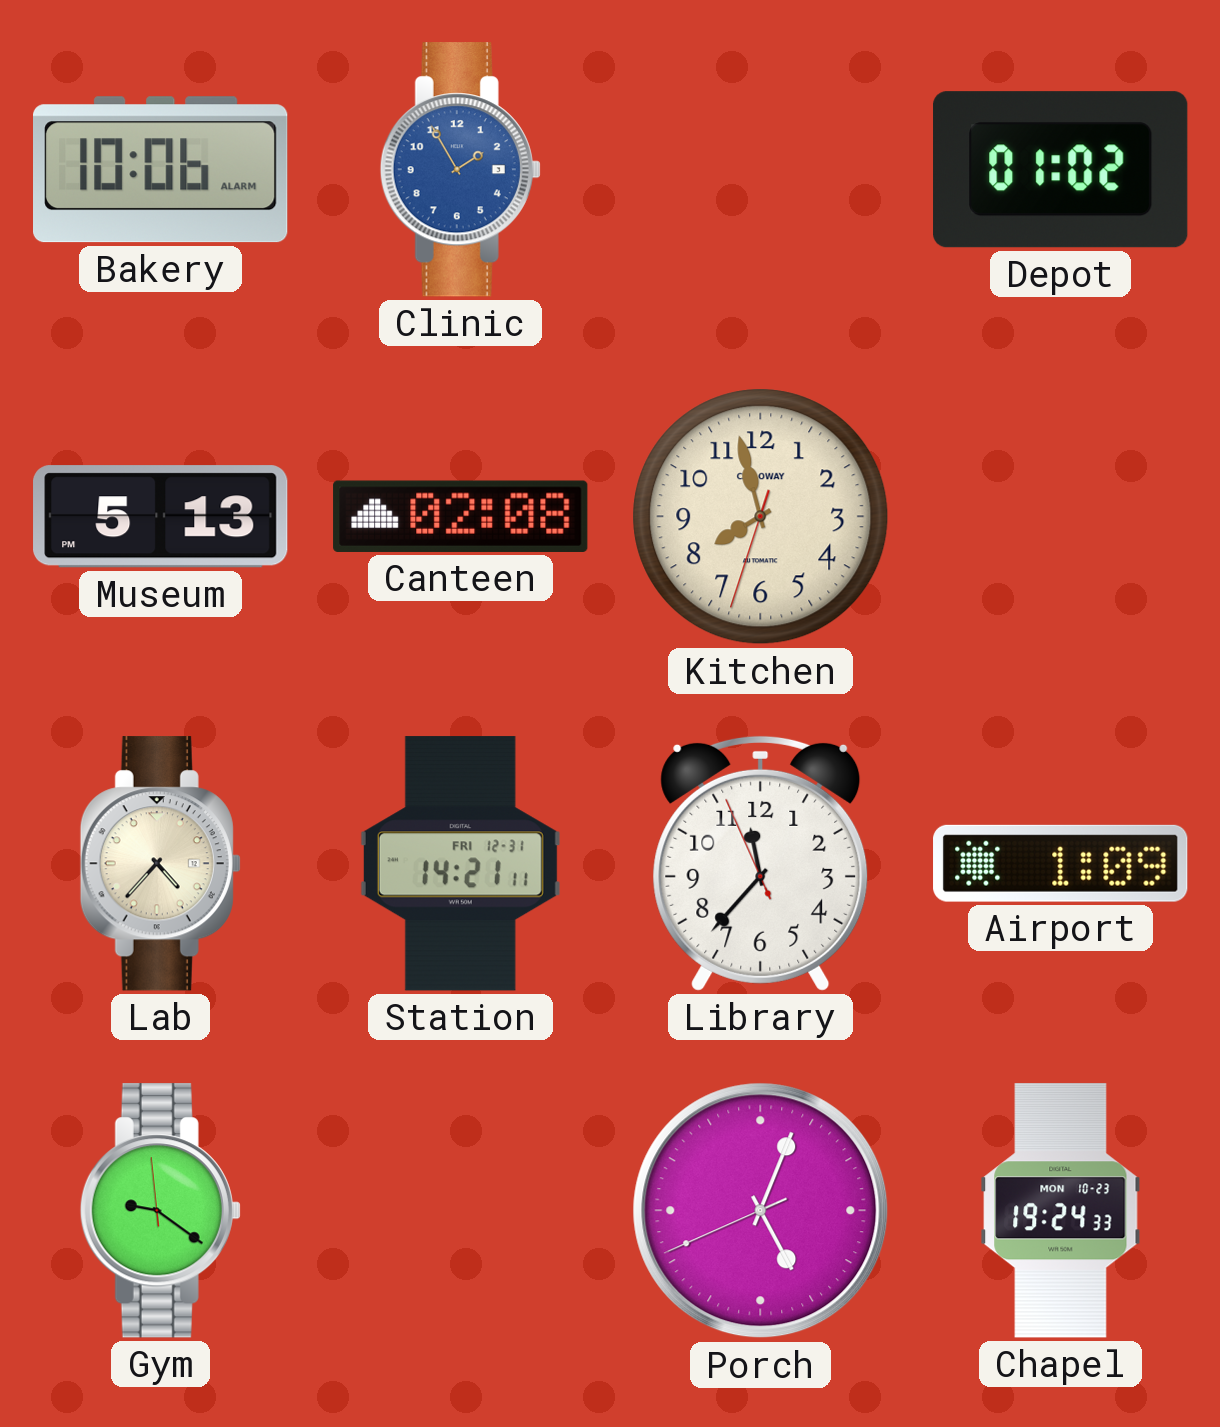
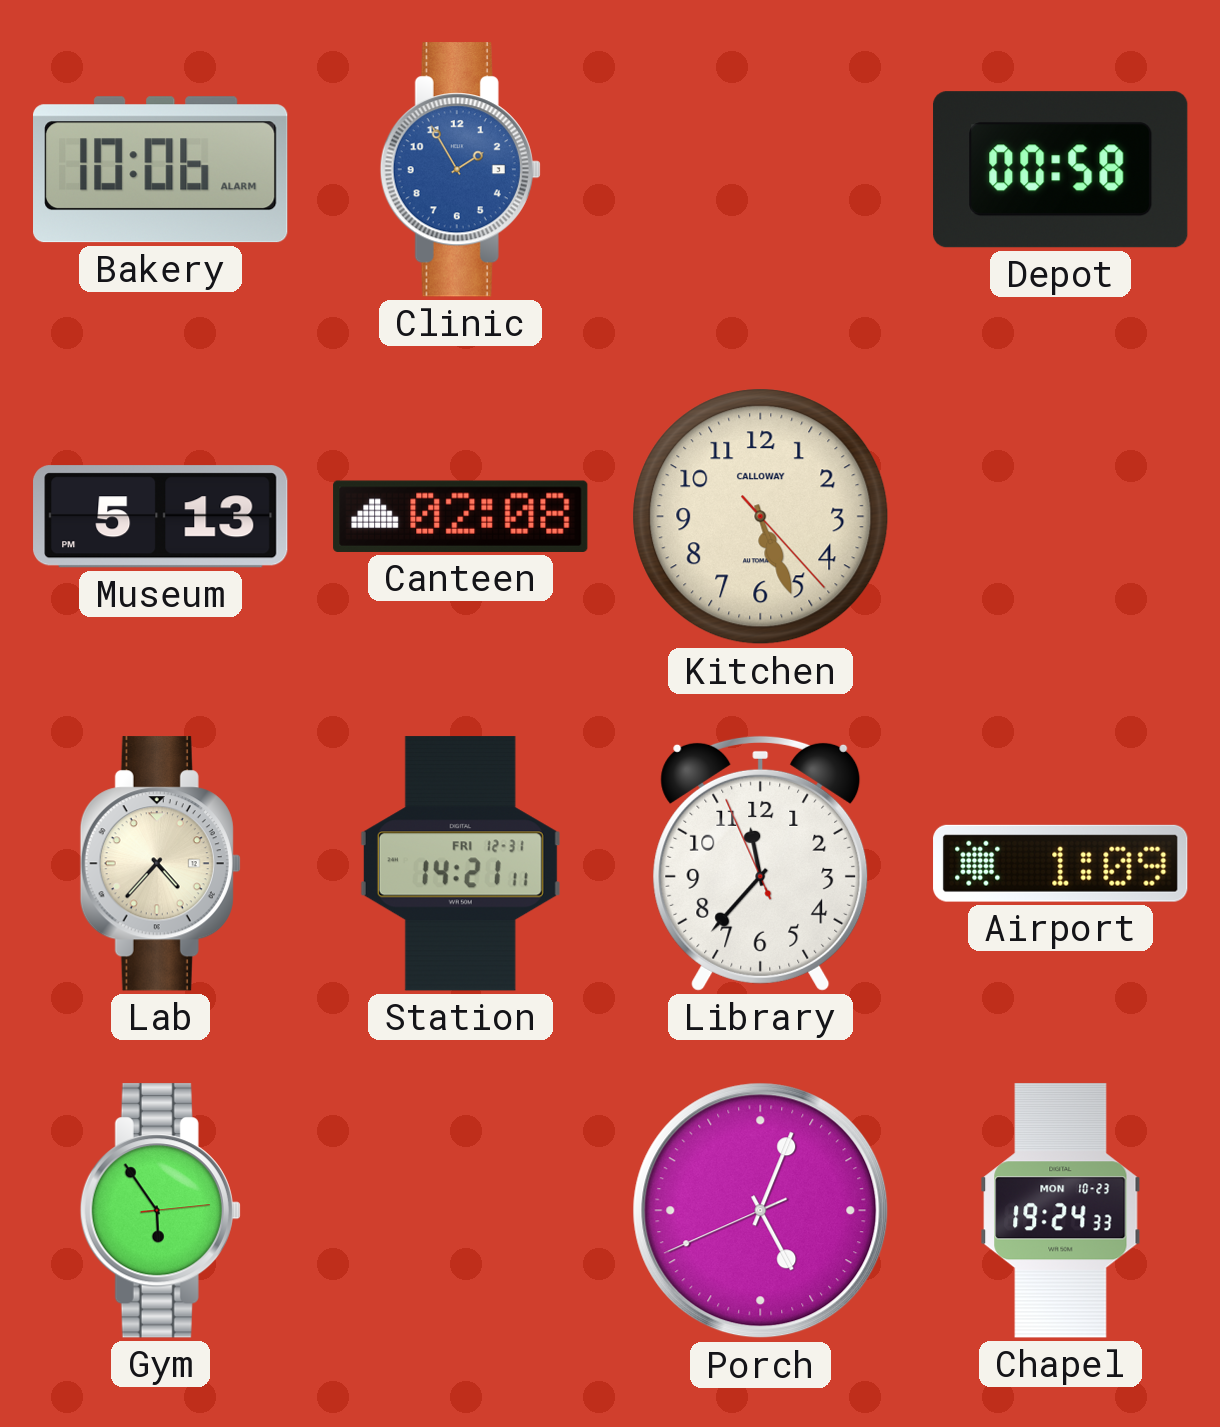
Depot: 01:02 -> 00:58
Kitchen: 7:57 -> 5:26
Gym: 9:20 -> 5:54
